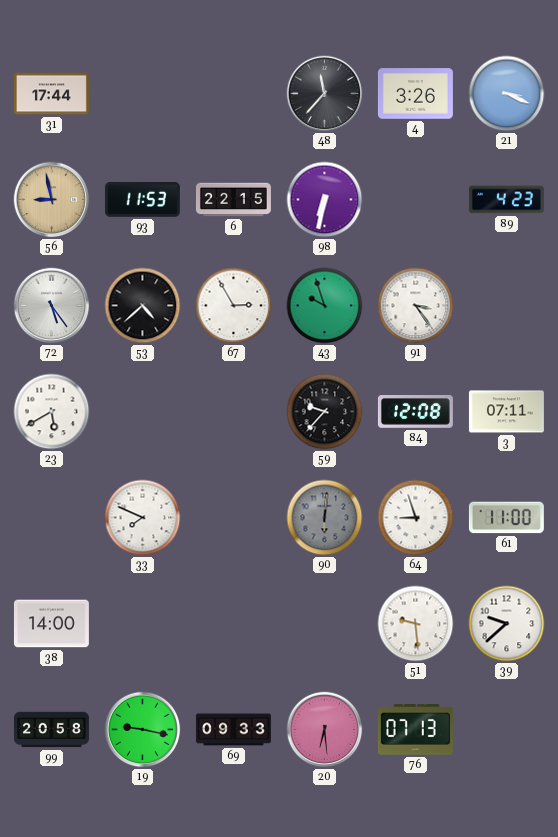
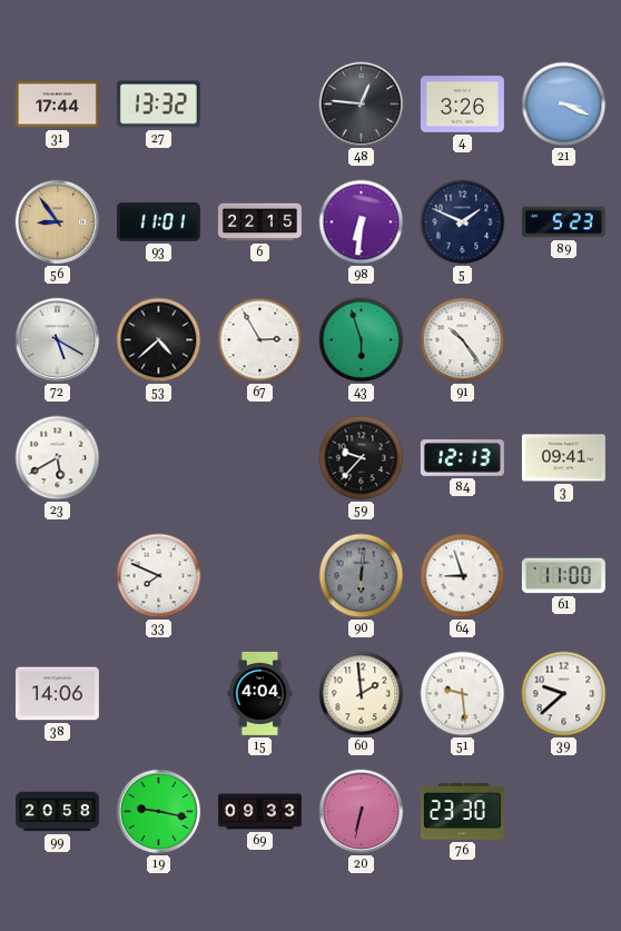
27: none -> 13:32
48: 11:37 -> 12:46
56: 8:58 -> 8:54
93: 11:53 -> 11:01
98: 6:32 -> 6:31
5: none -> 1:49
89: 4:23 -> 5:23
72: 5:24 -> 5:20
43: 9:57 -> 5:57
91: 3:24 -> 10:24
84: 12:08 -> 12:13
3: 07:11 -> 09:41
38: 14:00 -> 14:06
15: none -> 4:04
60: none -> 1:59
20: 6:29 -> 6:32
76: 07:13 -> 23:30
